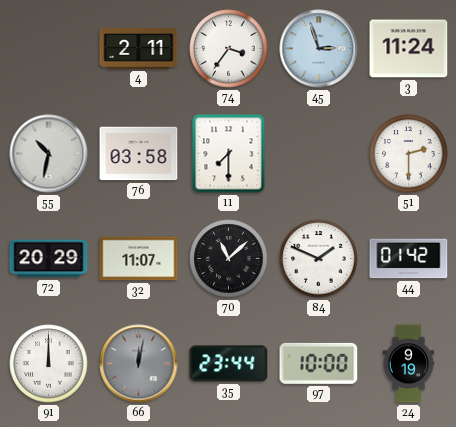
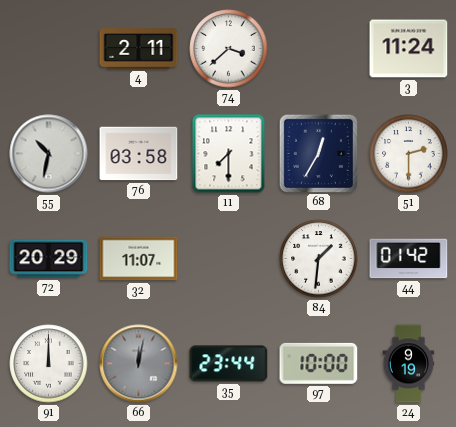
74: 3:36 -> 3:38
45: 2:57 -> none
68: none -> 12:35
70: 11:08 -> none
84: 1:49 -> 1:31
